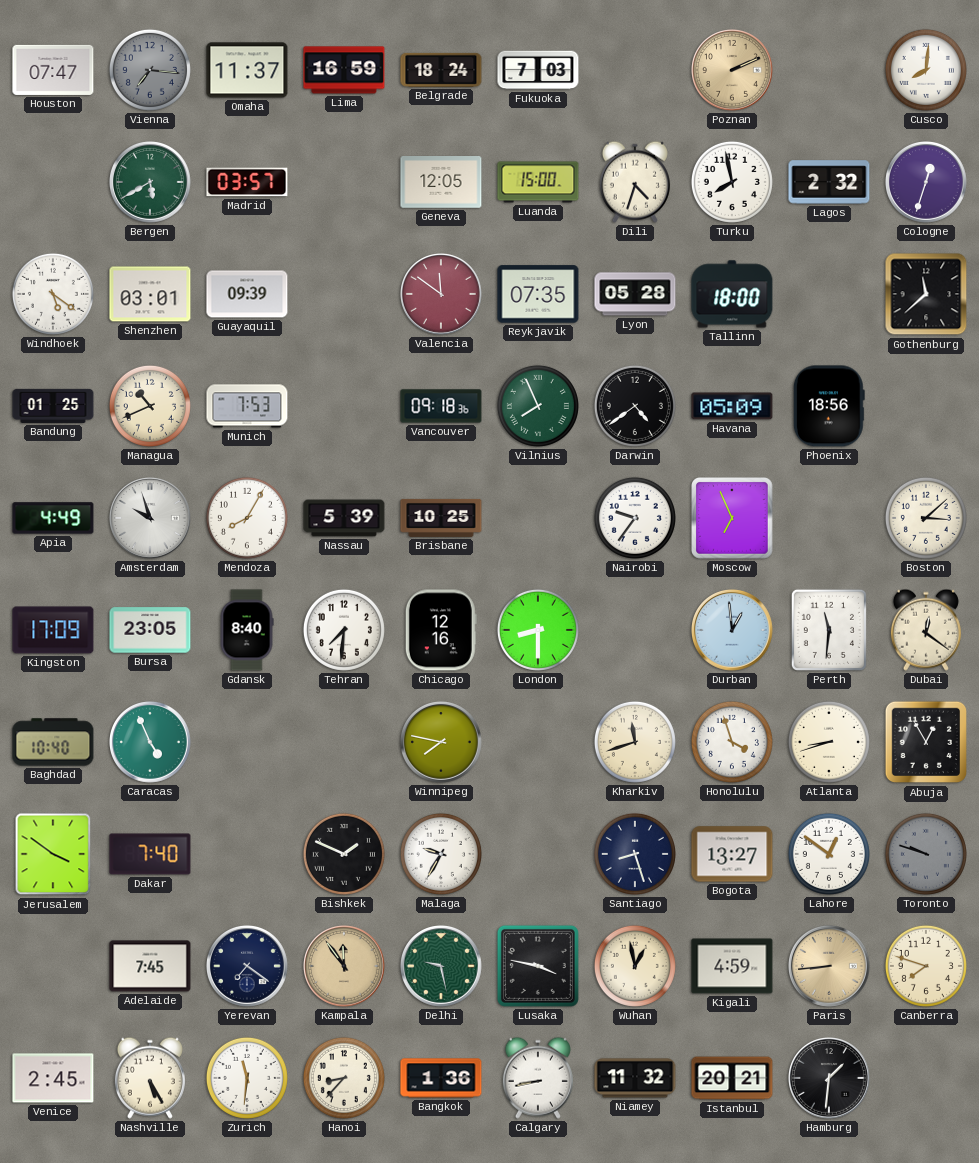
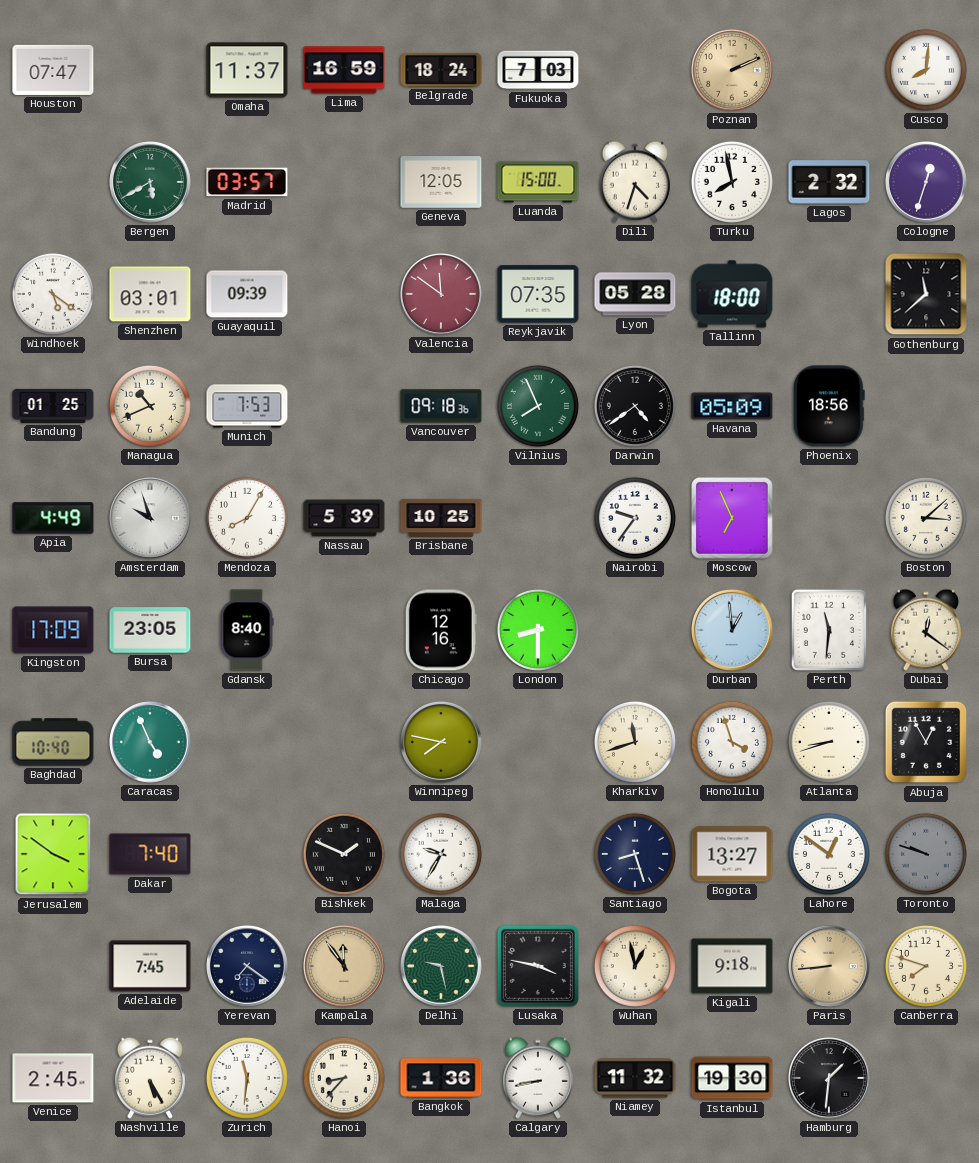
Vienna: 7:16 -> none
Tehran: 7:31 -> none
Kigali: 4:59 -> 9:18
Istanbul: 20:21 -> 19:30
